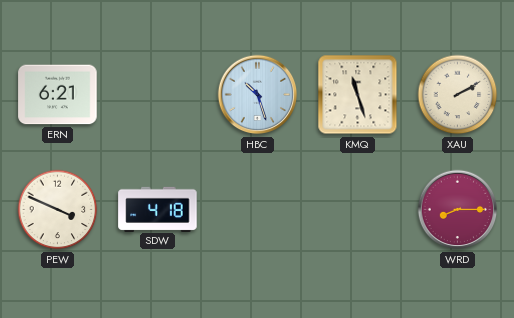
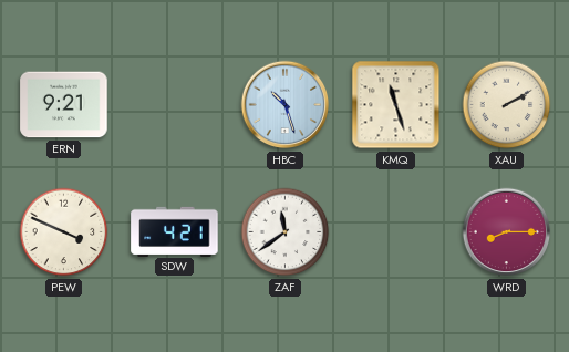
ERN: 6:21 -> 9:21
SDW: 4:18 -> 4:21
ZAF: none -> 11:39
